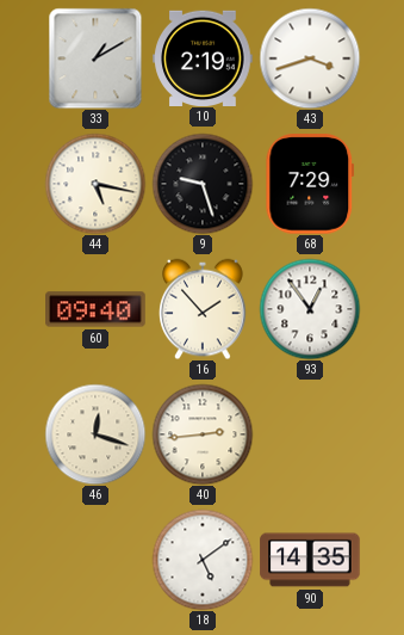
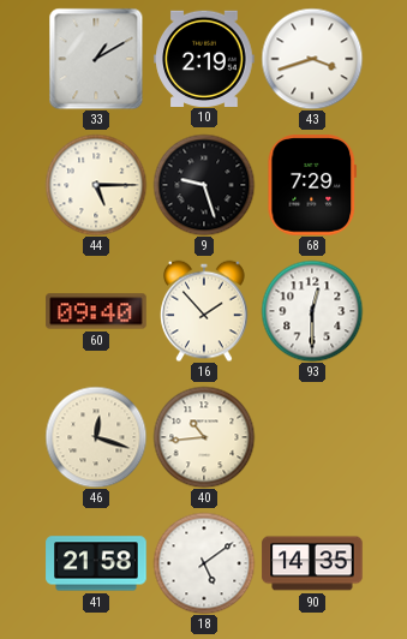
44: 5:17 -> 5:15
93: 12:54 -> 12:30
40: 2:44 -> 10:44
41: none -> 21:58
